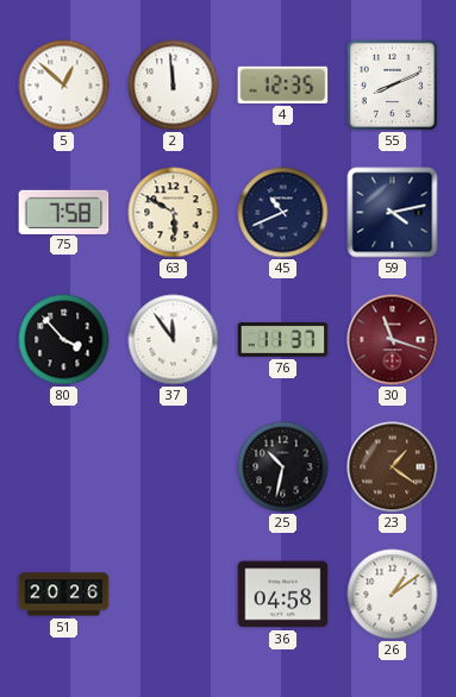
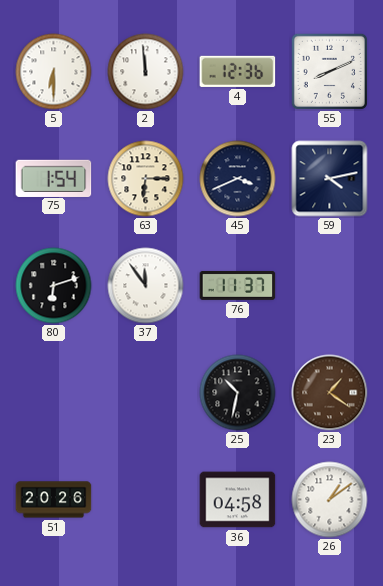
5: 12:52 -> 6:30
4: 12:35 -> 12:36
75: 7:58 -> 1:54
63: 5:50 -> 6:15
45: 10:41 -> 3:41
80: 3:53 -> 6:12
30: 11:18 -> none
